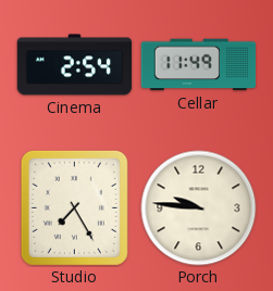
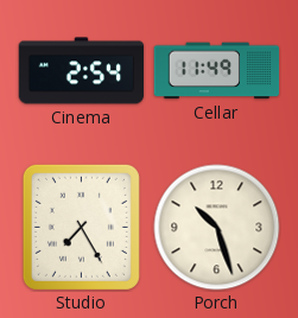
Porch: 9:46 -> 10:27
